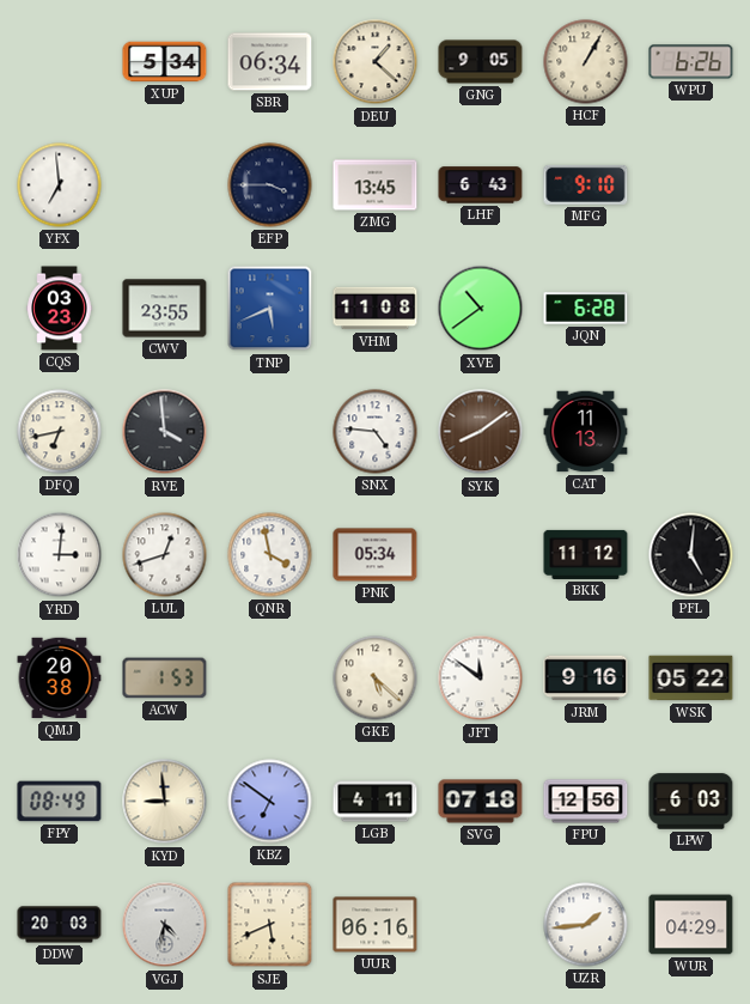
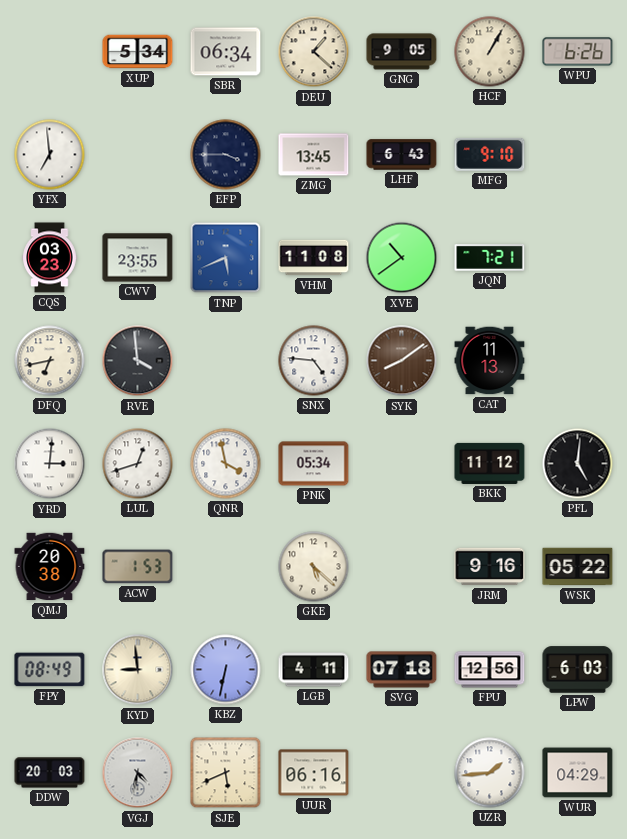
JQN: 6:28 -> 7:21
JFT: 11:51 -> none
KBZ: 6:51 -> 6:32
